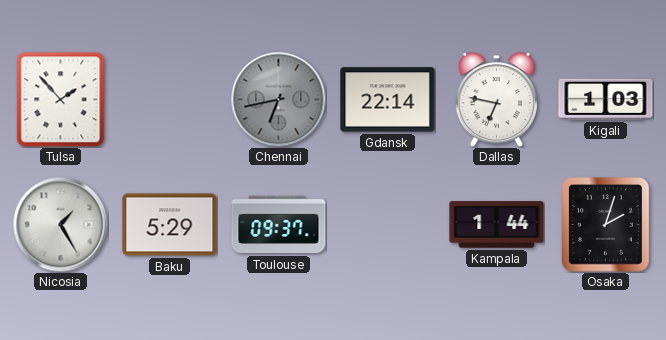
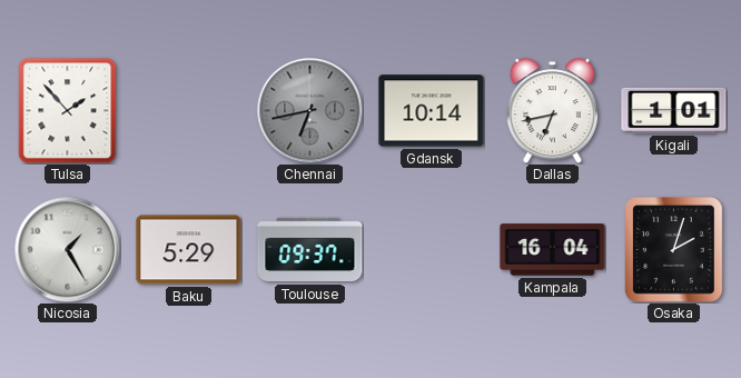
Gdansk: 22:14 -> 10:14
Dallas: 6:47 -> 6:43
Kigali: 1:03 -> 1:01
Kampala: 1:44 -> 16:04
